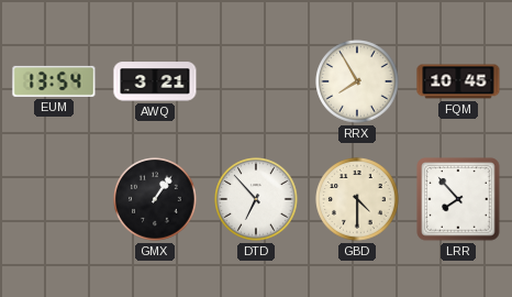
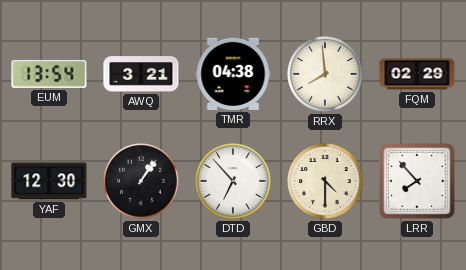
TMR: none -> 04:38
RRX: 7:55 -> 7:59
FQM: 10:45 -> 02:29
YAF: none -> 12:30
